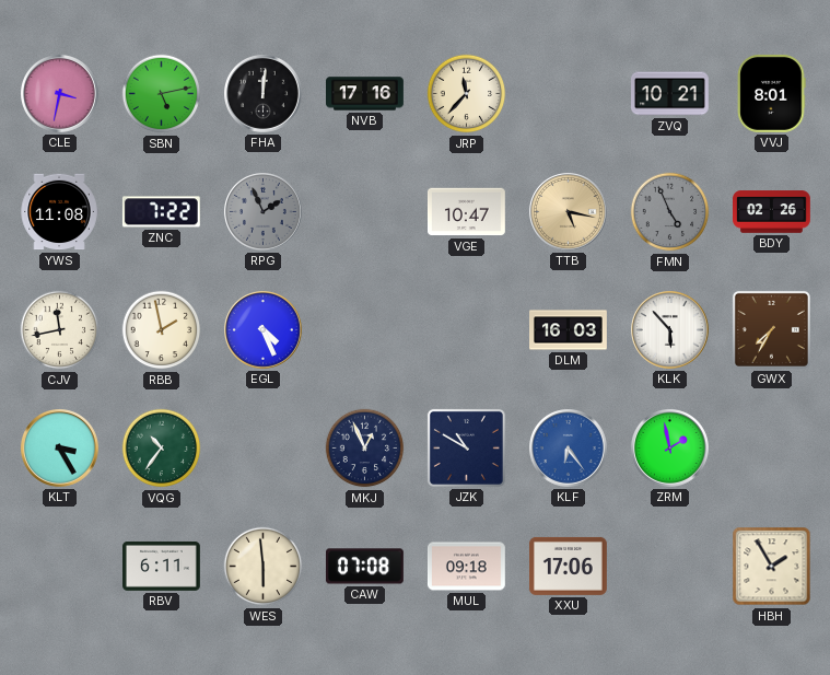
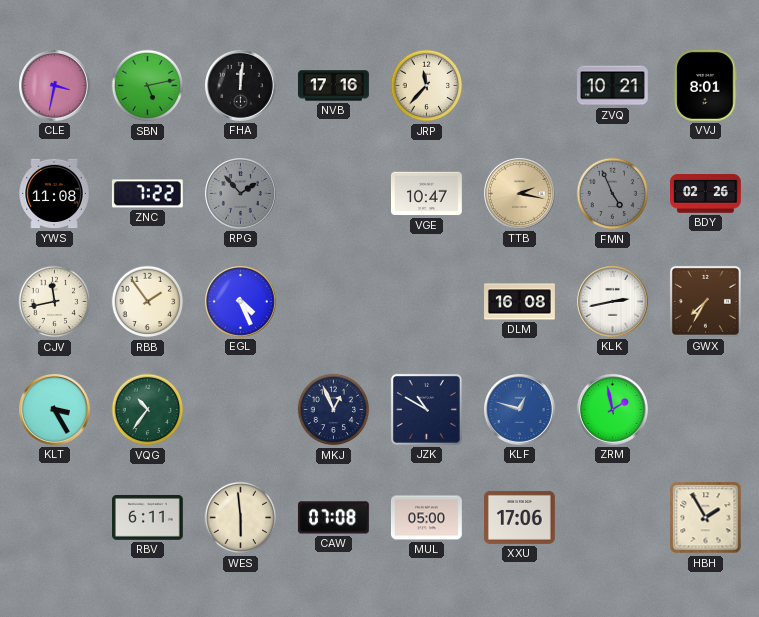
RPG: 1:56 -> 1:53
TTB: 5:17 -> 2:17
RBB: 1:58 -> 1:54
DLM: 16:03 -> 16:08
KLK: 5:53 -> 2:43
KLF: 6:24 -> 12:48
MUL: 09:18 -> 05:00
